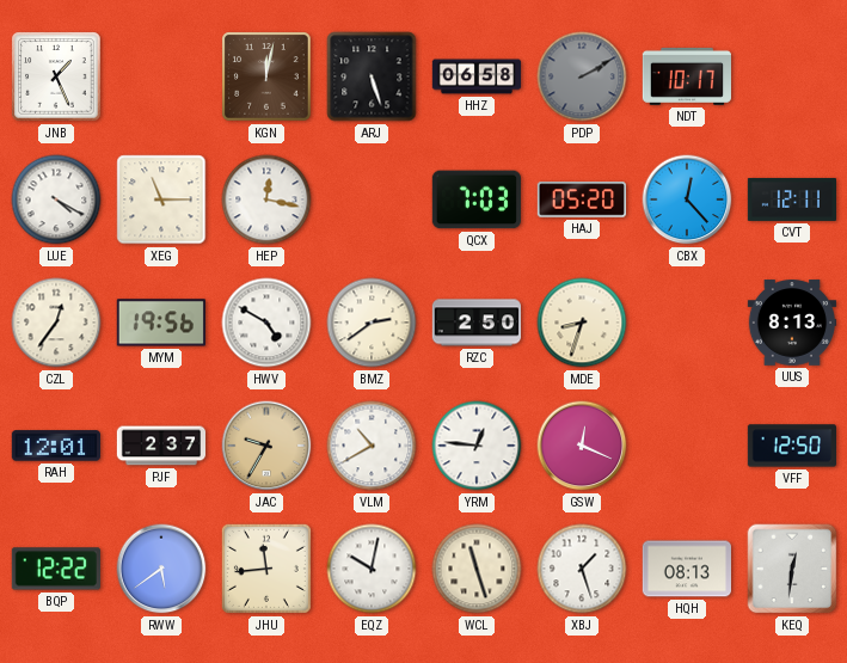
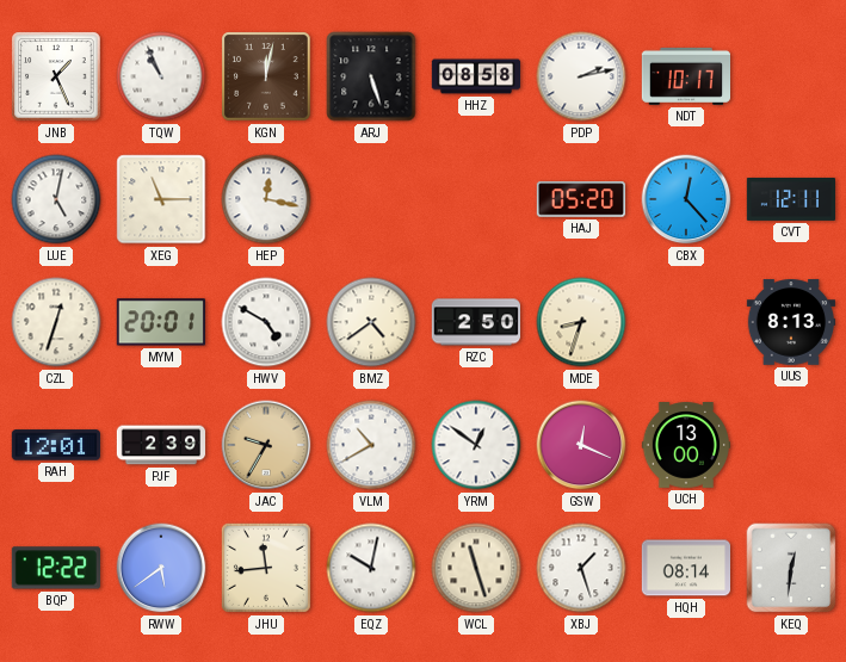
TQW: none -> 10:56
HHZ: 06:58 -> 08:58
PDP: 2:10 -> 2:13
PDP dial: grey -> white
LUE: 4:20 -> 5:02
QCX: 7:03 -> none
CZL: 12:36 -> 12:33
MYM: 19:56 -> 20:01
BMZ: 2:39 -> 4:39
PJF: 2:37 -> 2:39
YRM: 12:46 -> 12:51
UCH: none -> 13:00
VFF: 12:50 -> none
HQH: 08:13 -> 08:14
